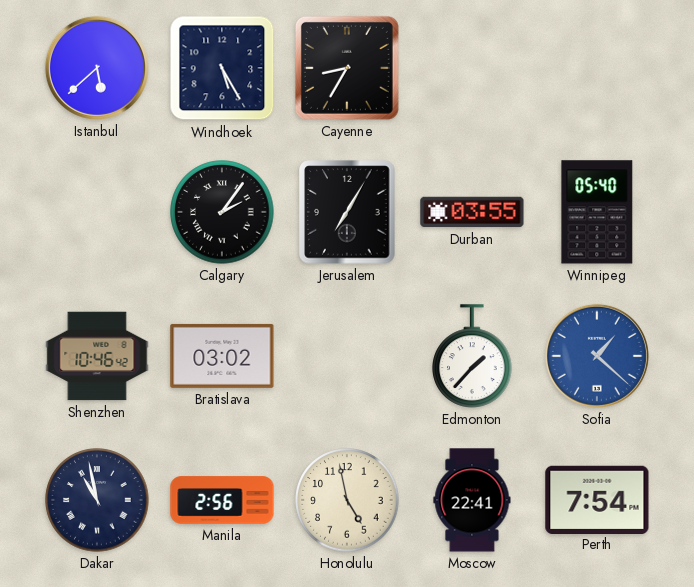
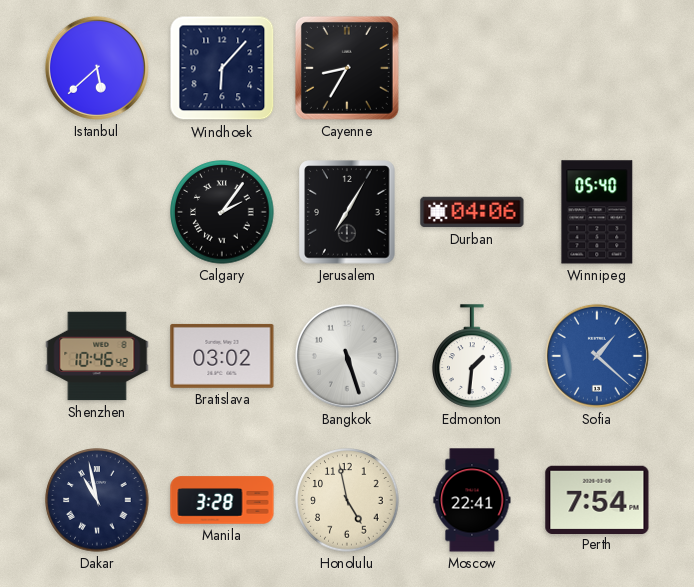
Windhoek: 5:25 -> 6:07
Durban: 03:55 -> 04:06
Bangkok: none -> 5:27
Edmonton: 1:37 -> 1:31
Manila: 2:56 -> 3:28
